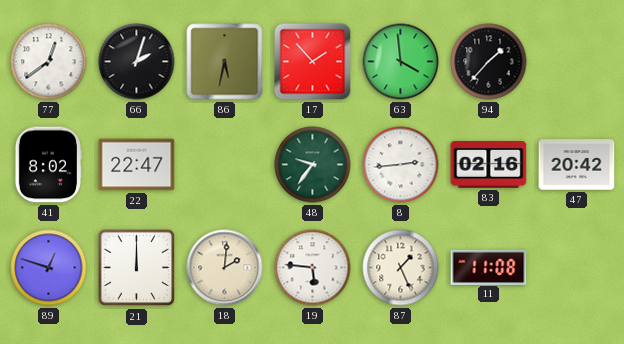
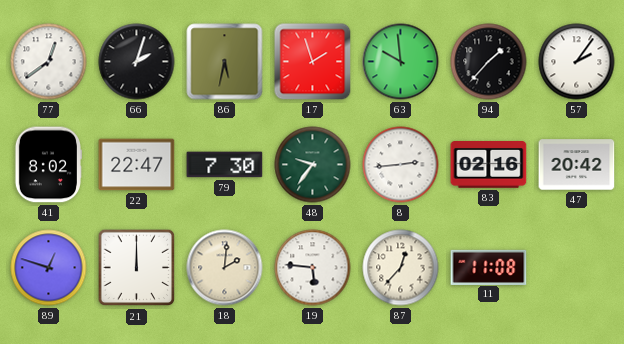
17: 1:53 -> 1:57
63: 3:59 -> 9:59
57: none -> 2:06
79: none -> 7:30
87: 1:26 -> 12:37
